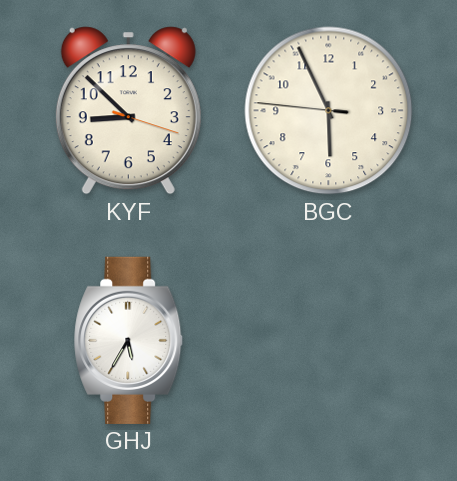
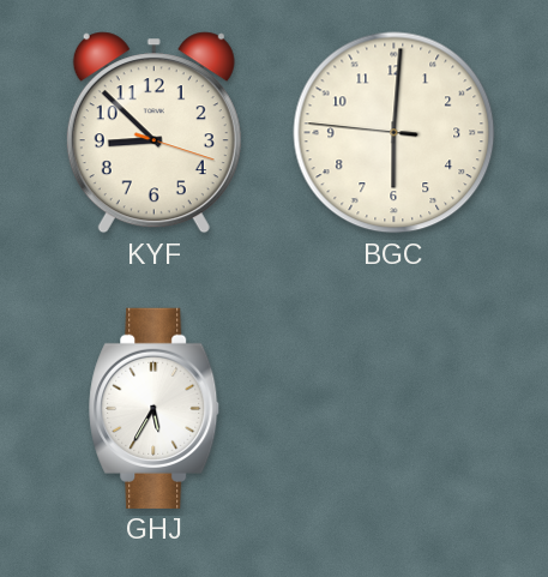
BGC: 5:55 -> 6:00
